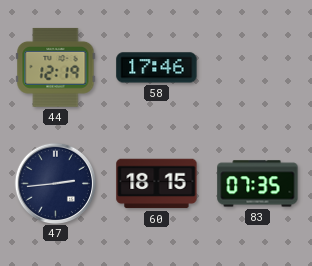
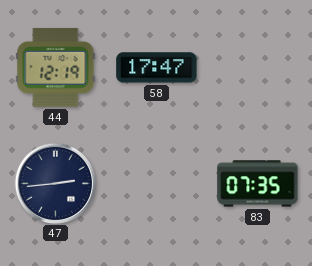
58: 17:46 -> 17:47
60: 18:15 -> none
